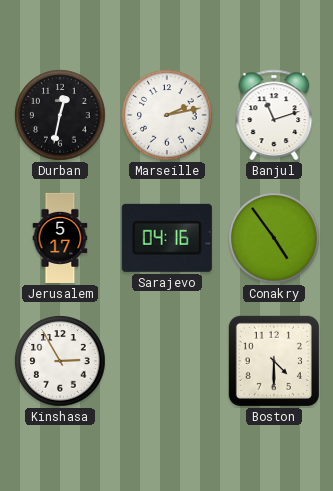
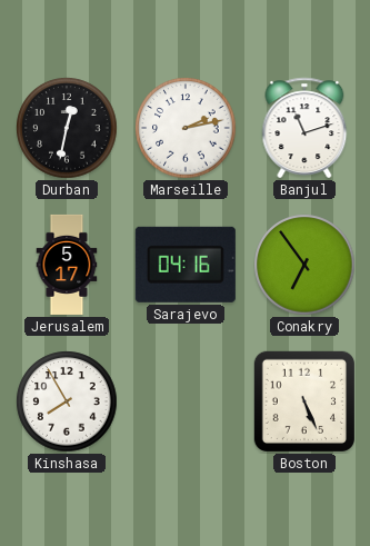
Conakry: 4:54 -> 6:54
Kinshasa: 2:55 -> 7:55
Boston: 4:30 -> 5:26
